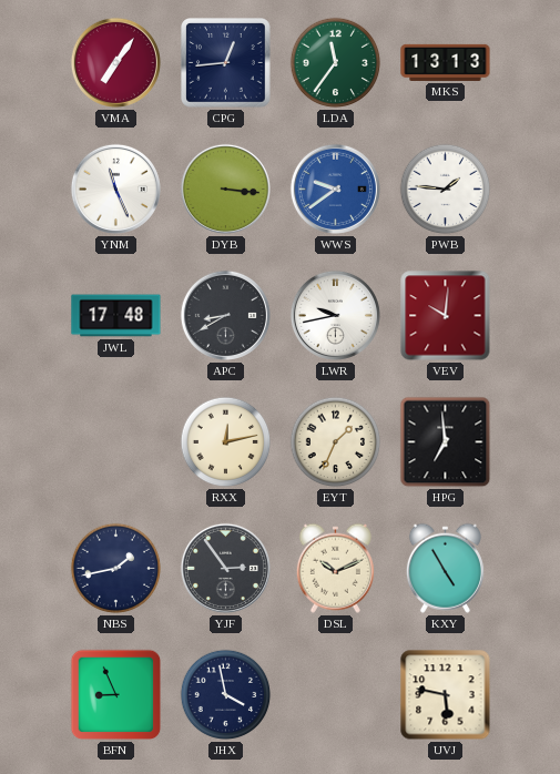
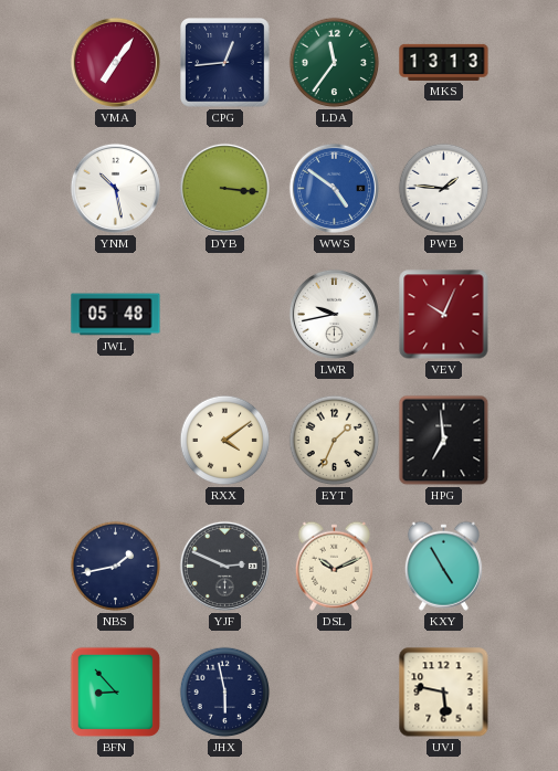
YNM: 11:26 -> 10:28
WWS: 9:39 -> 4:51
JWL: 17:48 -> 05:48
APC: 8:40 -> none
VEV: 10:01 -> 10:04
RXX: 12:13 -> 4:09
YJF: 2:54 -> 2:49
BFN: 8:56 -> 8:53
JHX: 3:58 -> 5:58
